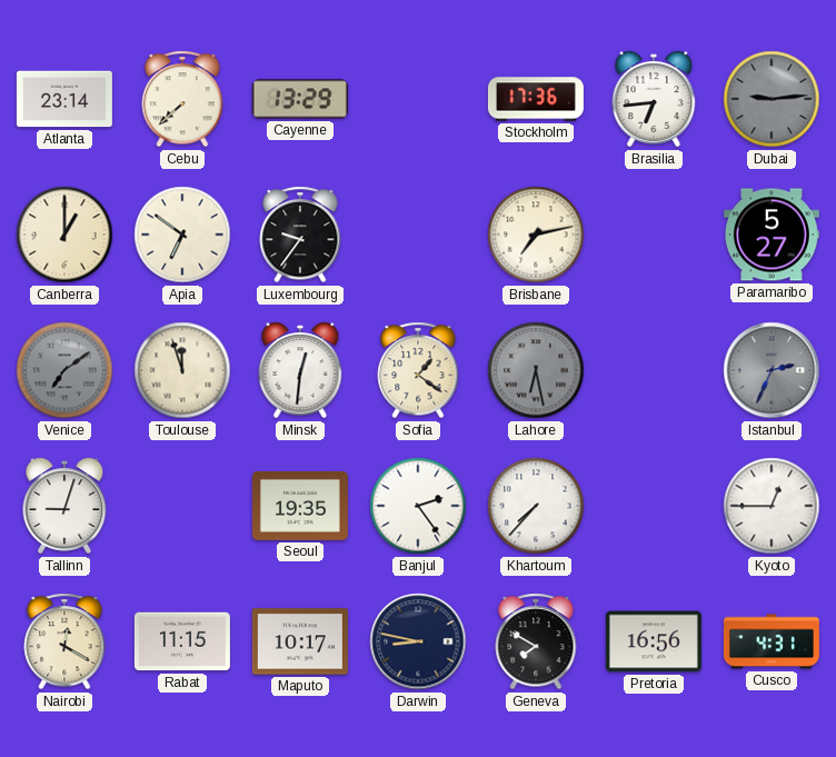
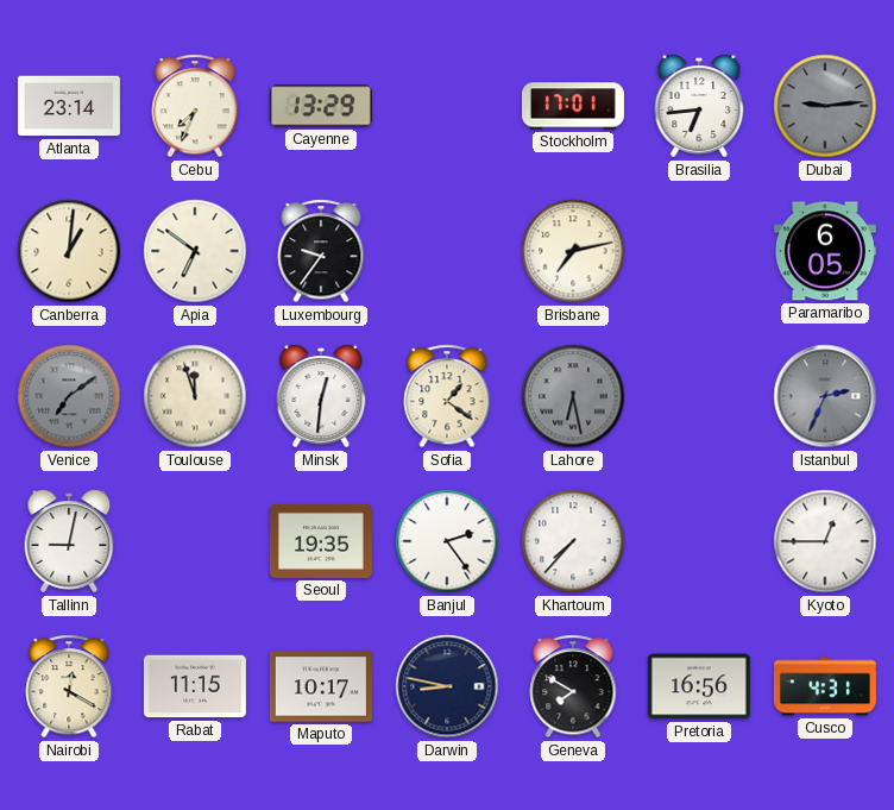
Cebu: 7:38 -> 7:34
Stockholm: 17:36 -> 17:01
Canberra: 1:00 -> 1:01
Paramaribo: 5:27 -> 6:05
Tallinn: 9:03 -> 9:02
